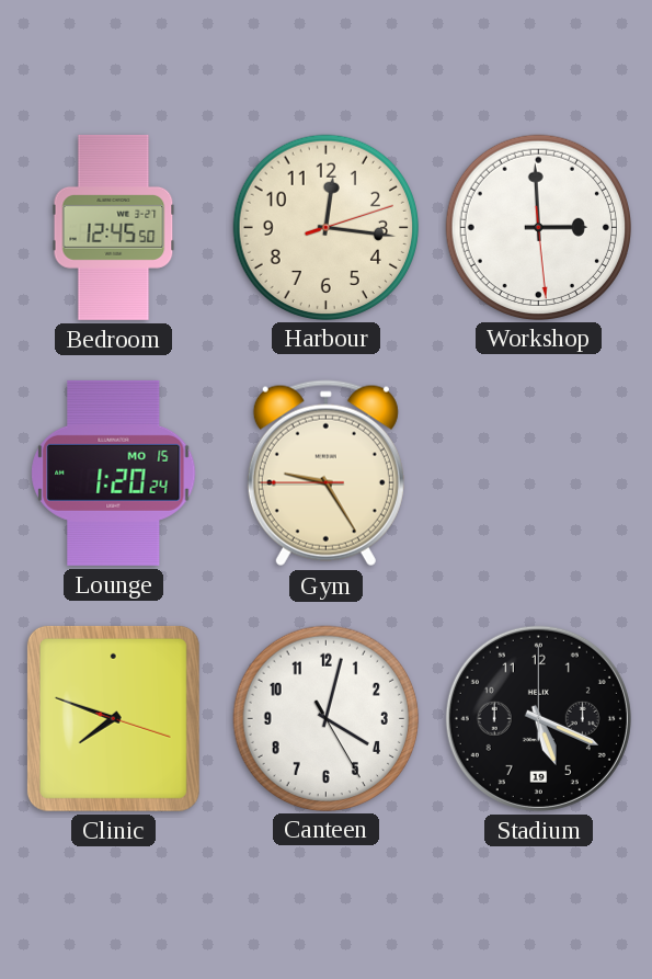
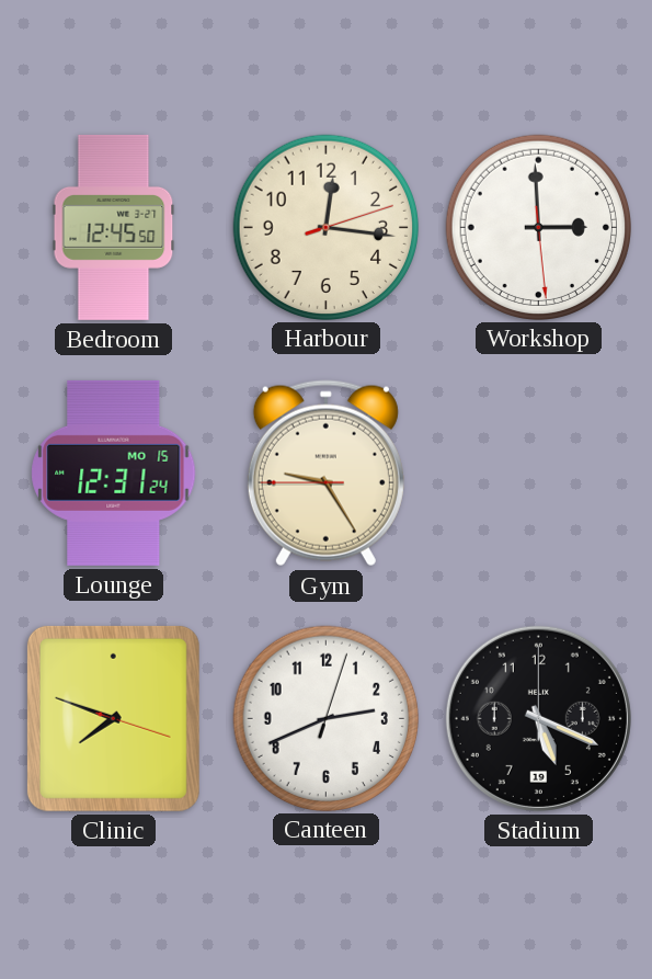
Lounge: 1:20 -> 12:31
Canteen: 4:02 -> 2:41
